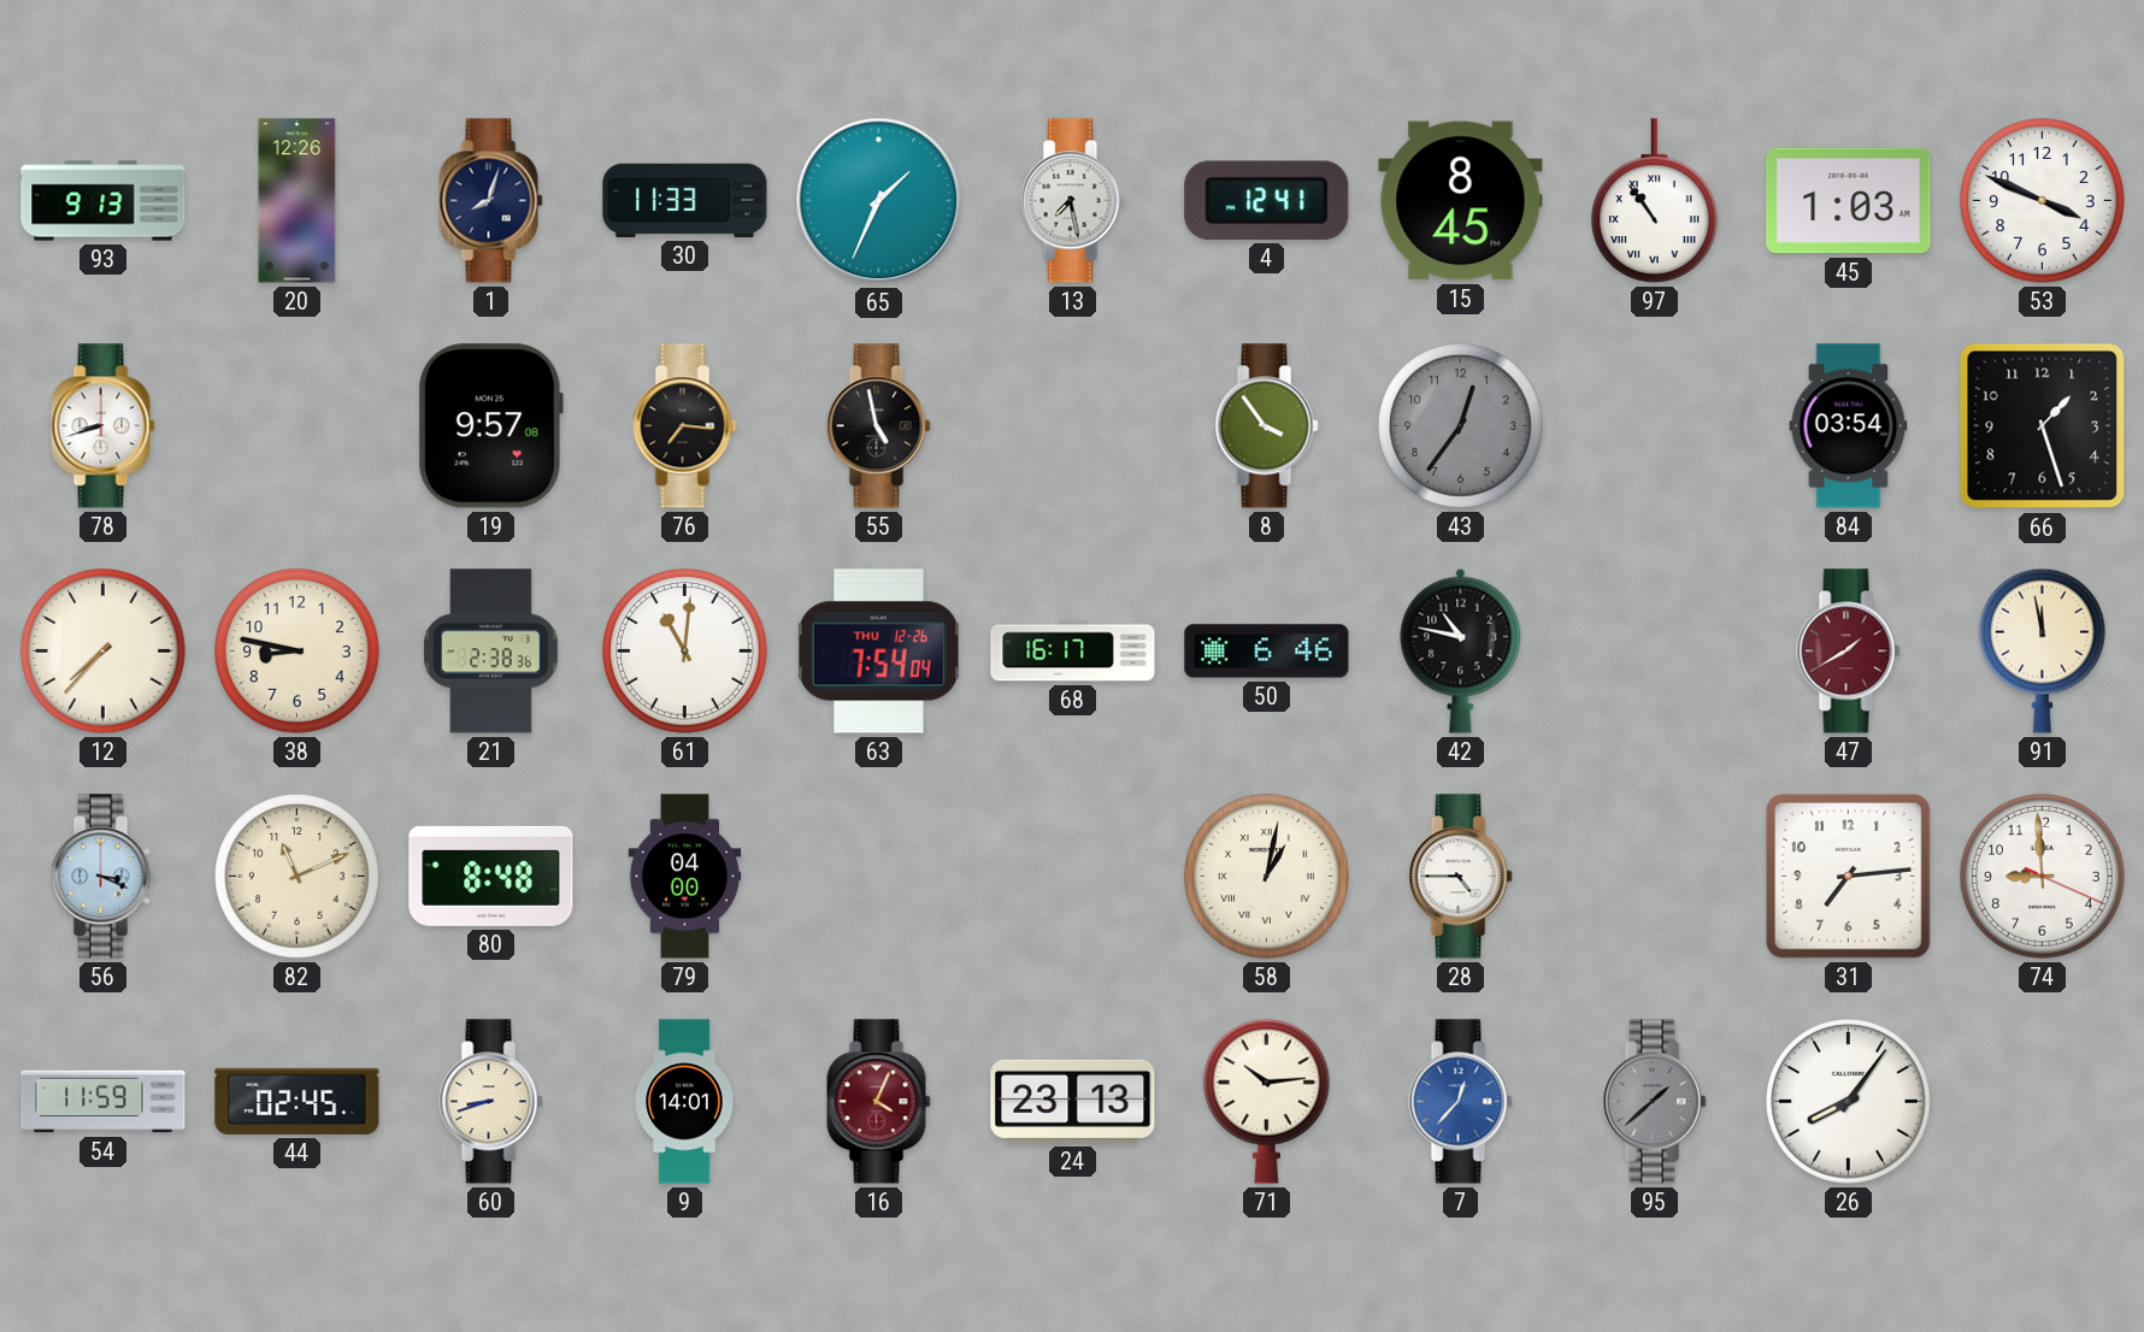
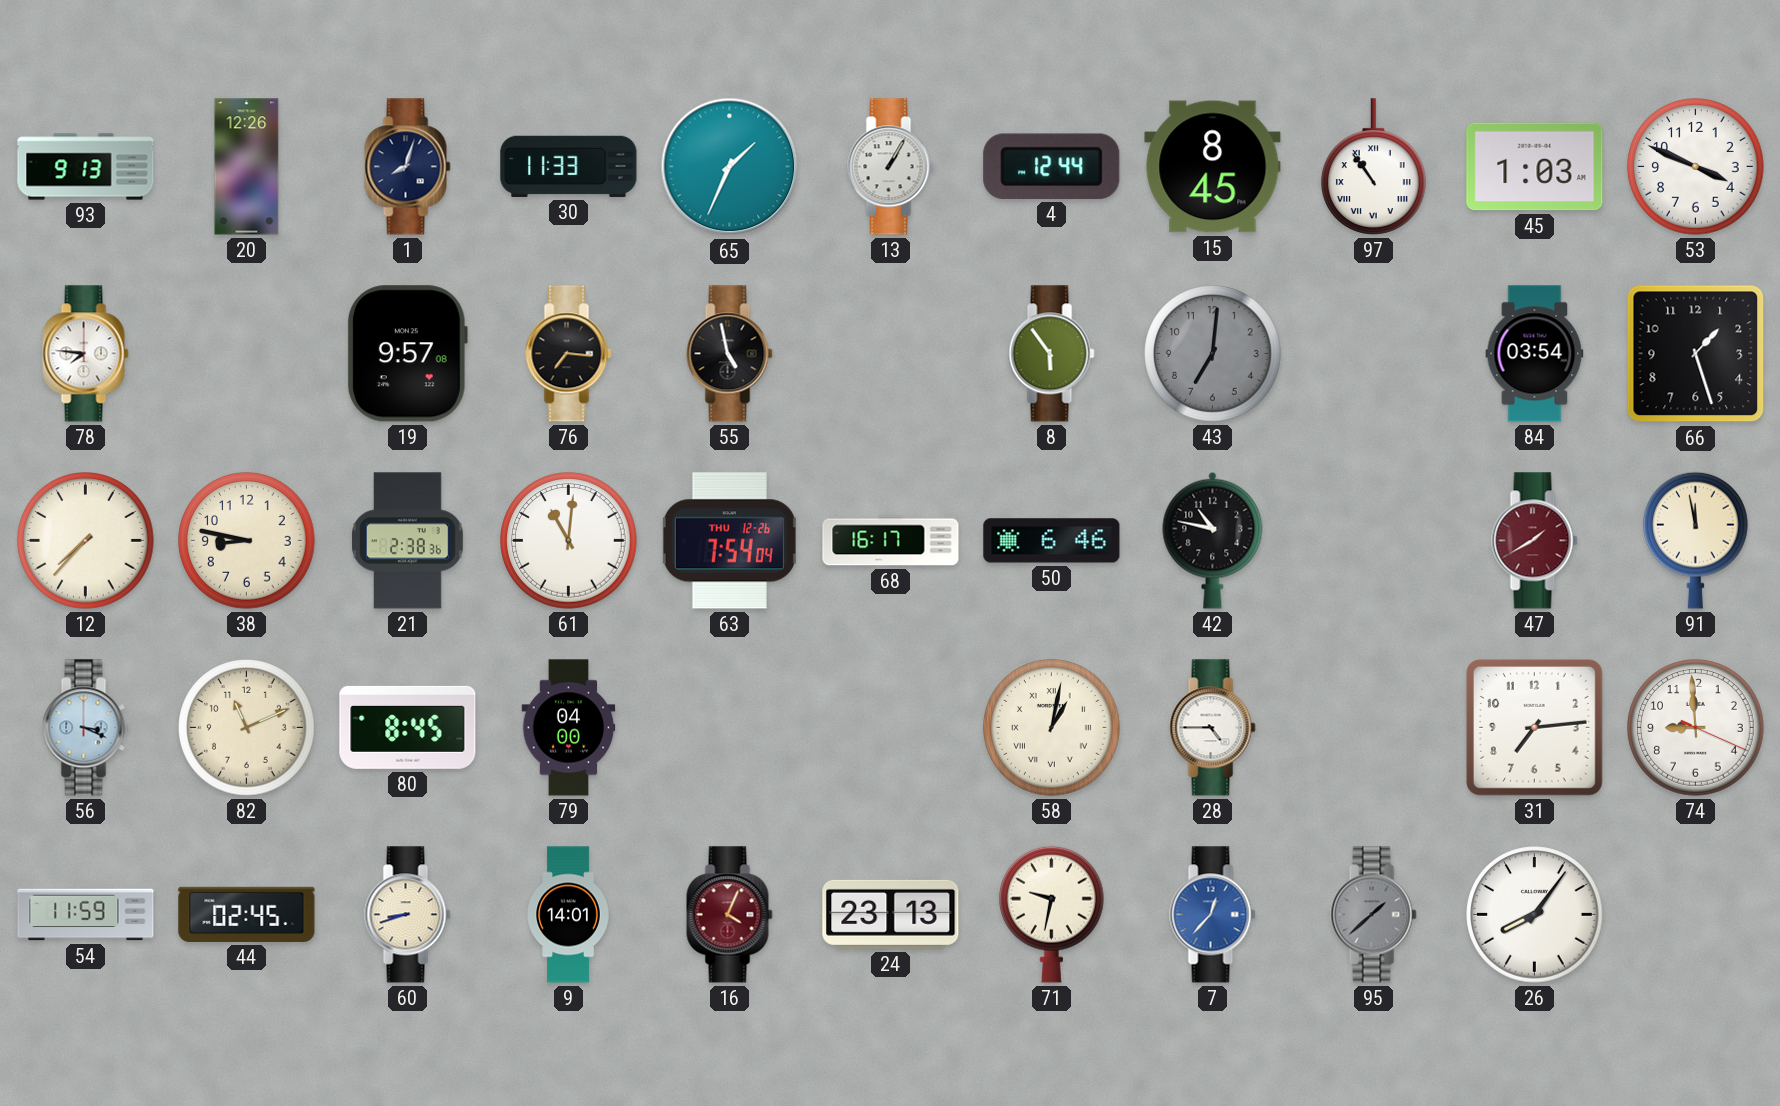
13: 7:28 -> 1:05
4: 12:41 -> 12:44
78: 8:42 -> 7:46
8: 3:54 -> 5:54
43: 12:36 -> 7:01
80: 8:48 -> 8:45
71: 10:14 -> 9:32
